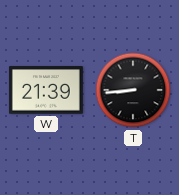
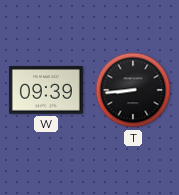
W: 21:39 -> 09:39
